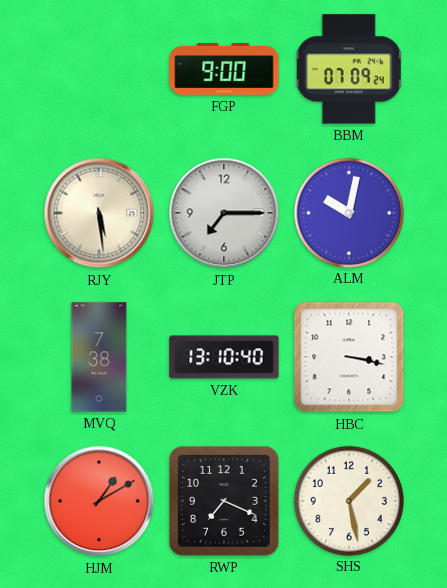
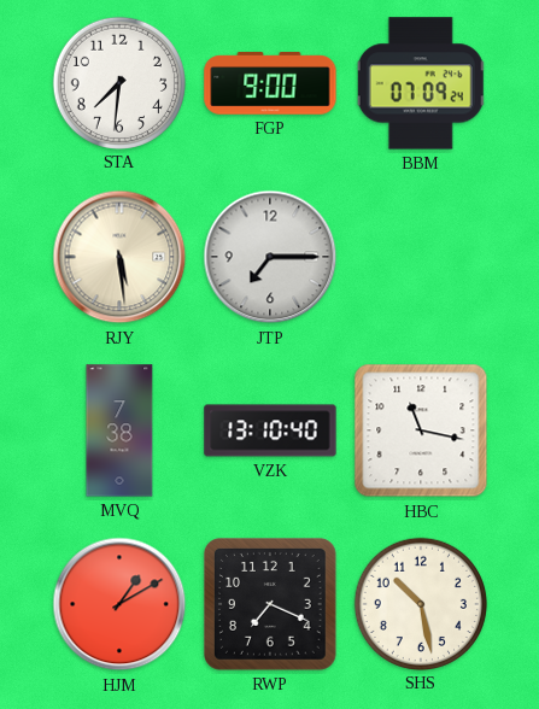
STA: none -> 7:31
ALM: 10:02 -> none
HBC: 3:17 -> 11:17
SHS: 1:28 -> 10:28
